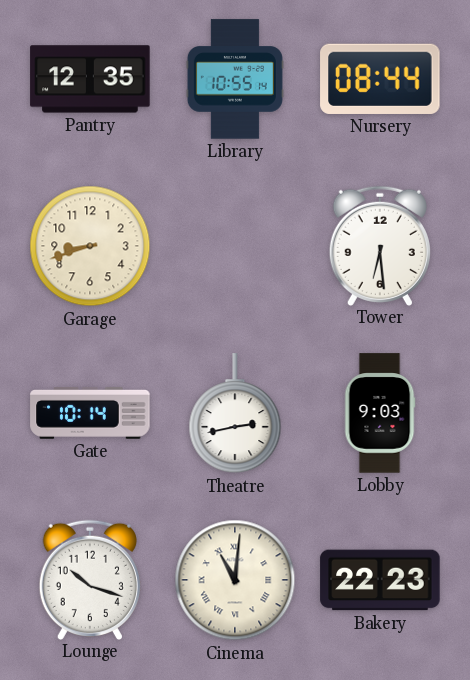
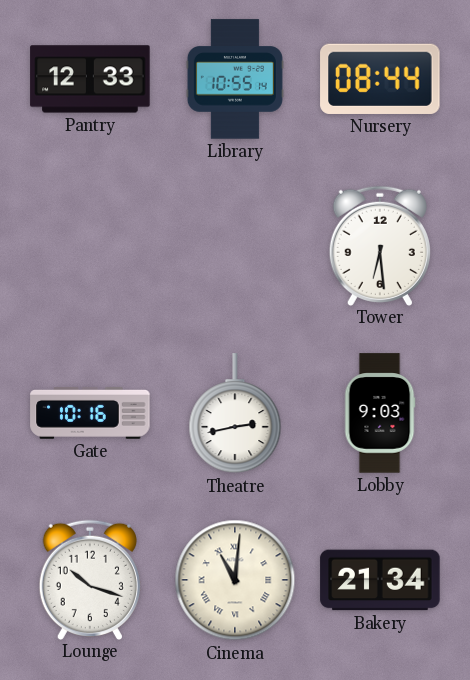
Pantry: 12:35 -> 12:33
Garage: 8:42 -> none
Gate: 10:14 -> 10:16
Bakery: 22:23 -> 21:34
